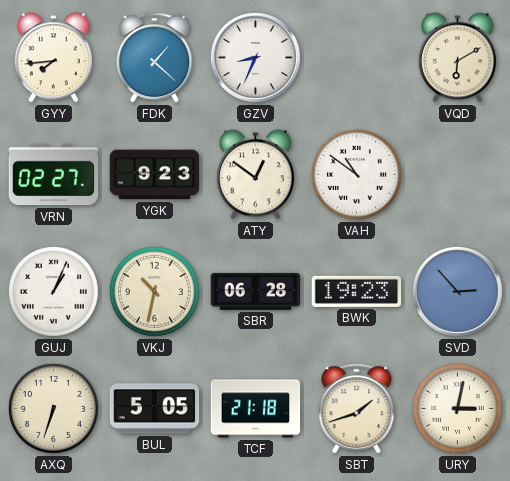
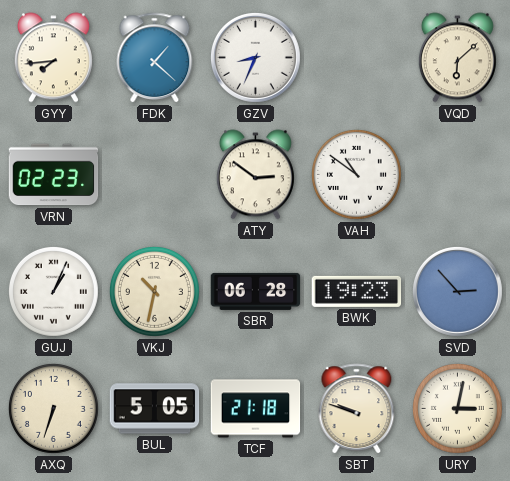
VQD: 6:10 -> 6:08
VRN: 02:27 -> 02:23
YGK: 9:23 -> none
ATY: 12:51 -> 2:51
SBT: 1:42 -> 9:48
